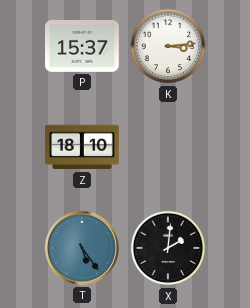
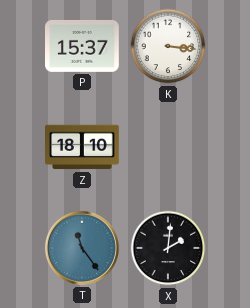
K: 3:14 -> 3:16
T: 5:24 -> 11:24
